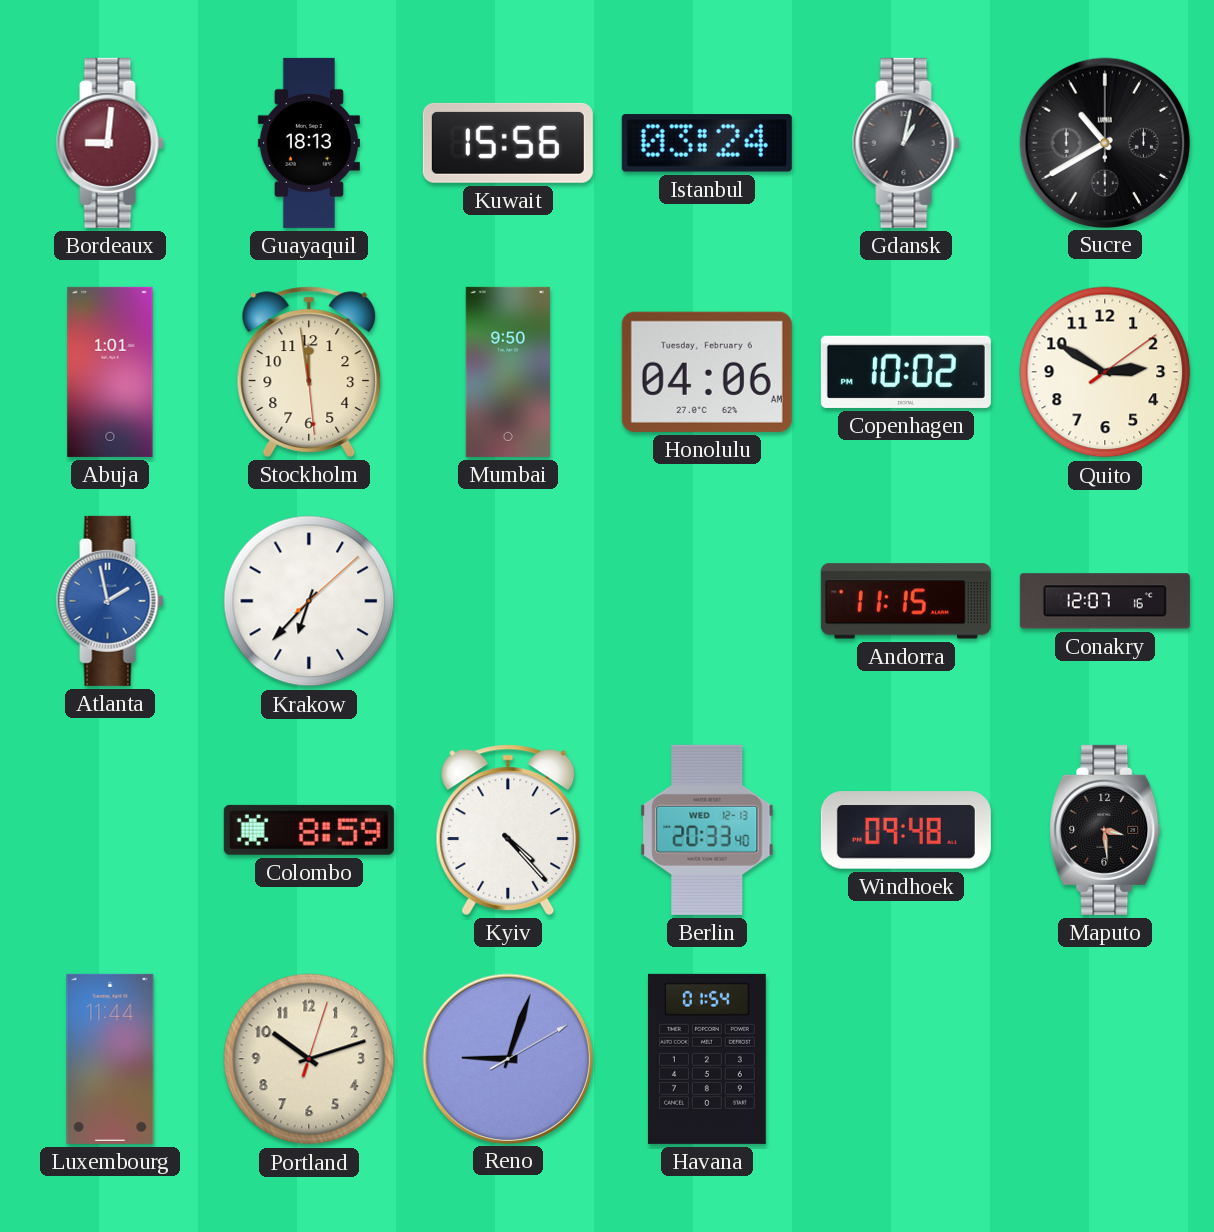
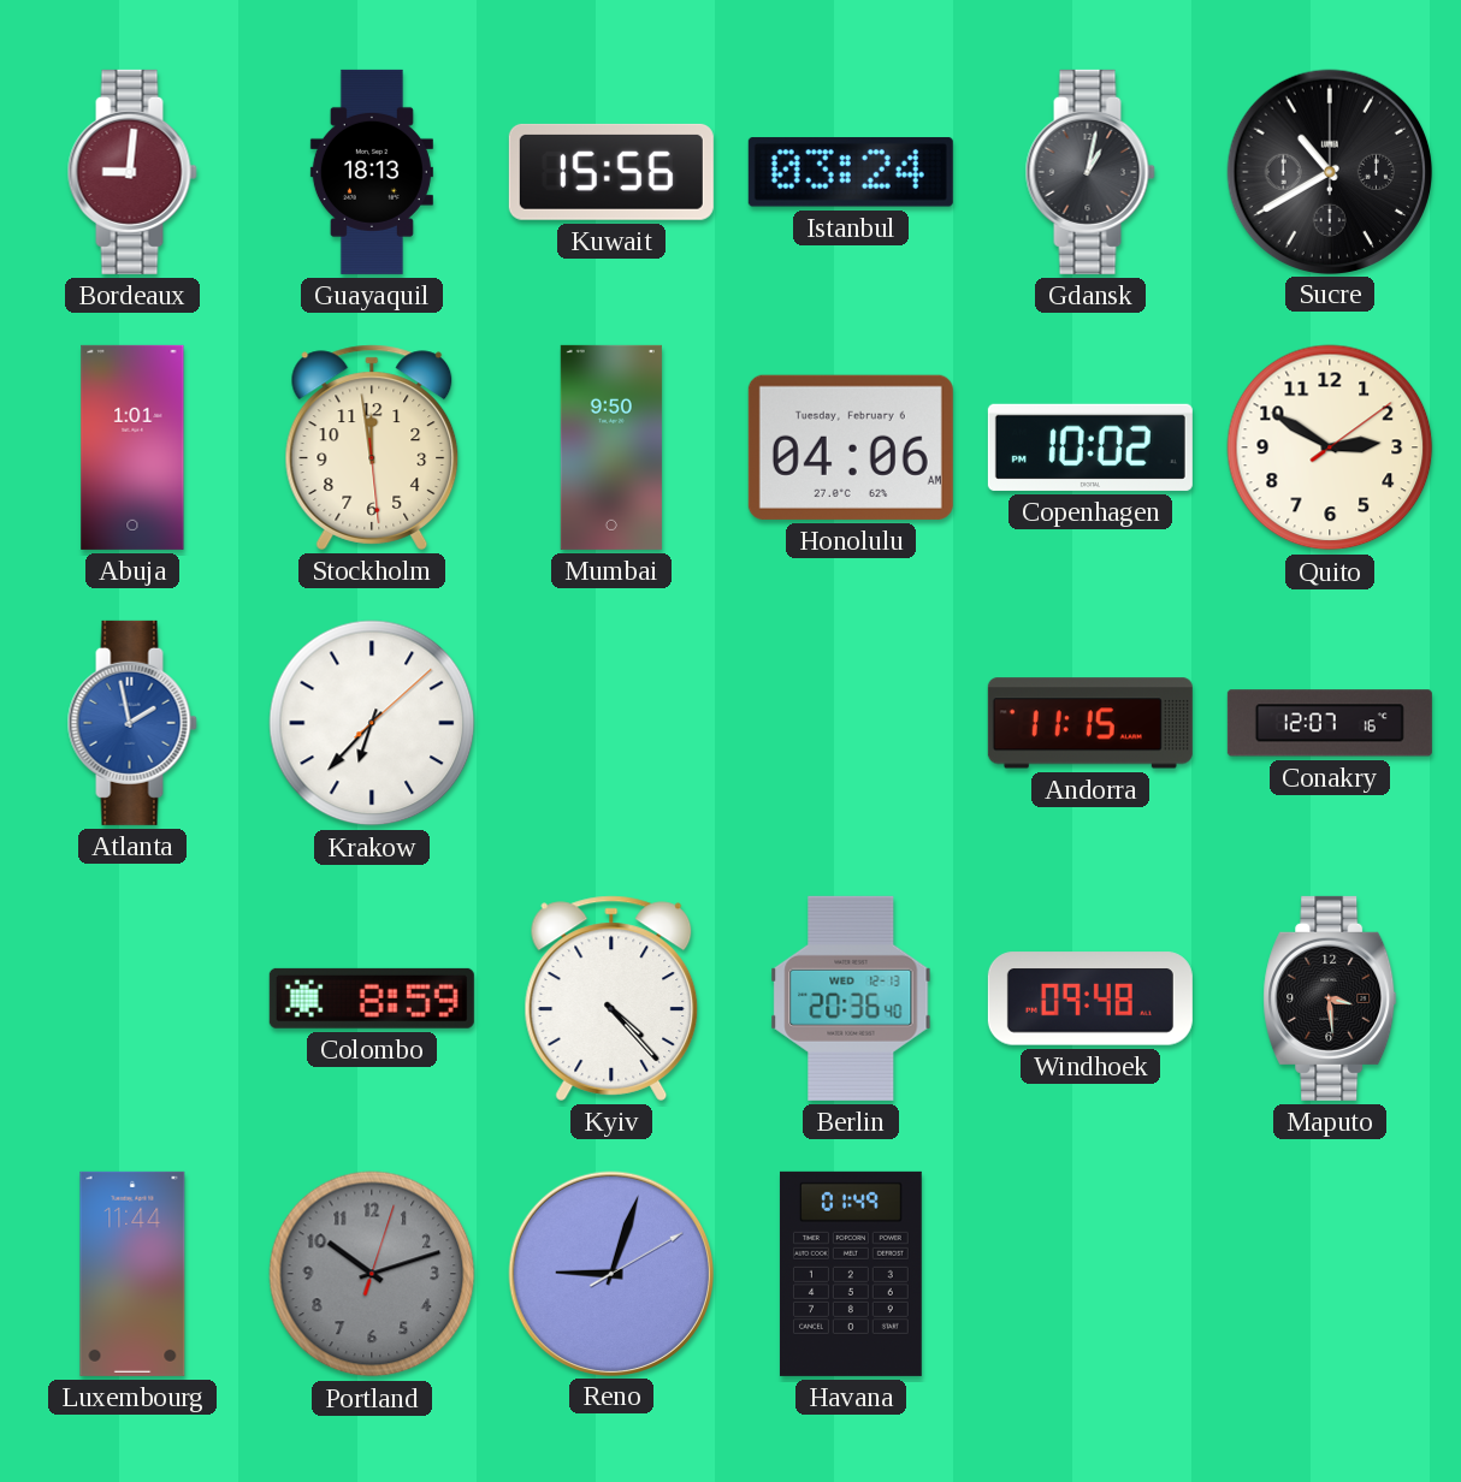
Berlin: 20:33 -> 20:36
Portland dial: cream -> grey
Havana: 01:54 -> 01:49
